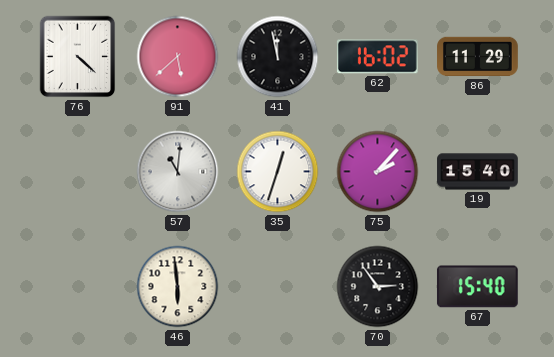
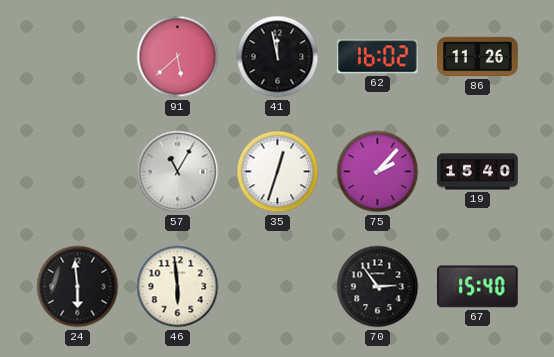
76: 4:22 -> none
86: 11:29 -> 11:26
57: 11:01 -> 11:05
24: none -> 5:59
